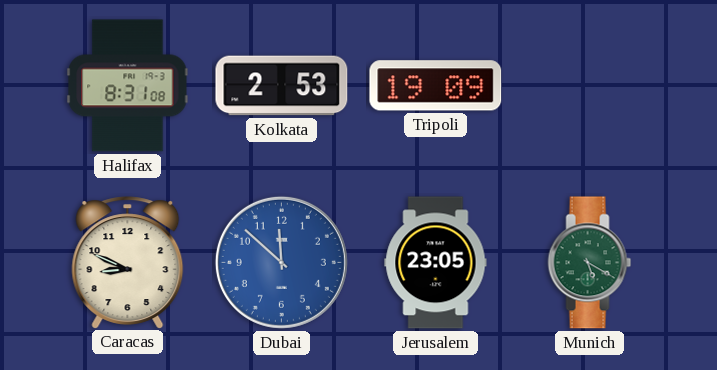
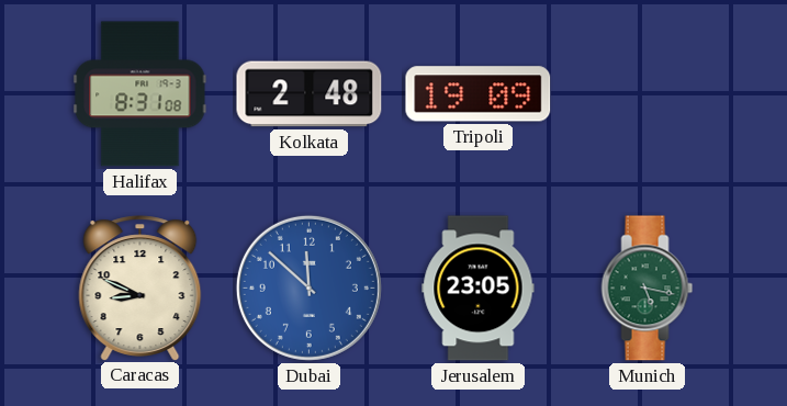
Kolkata: 2:53 -> 2:48
Munich: 5:20 -> 5:17
